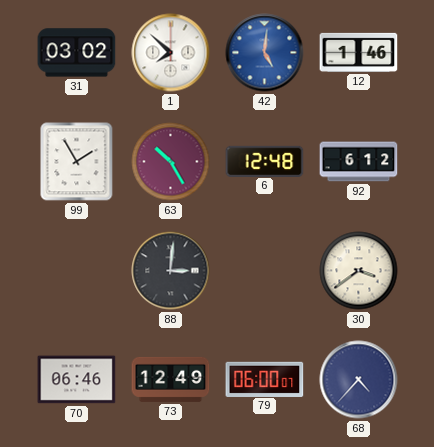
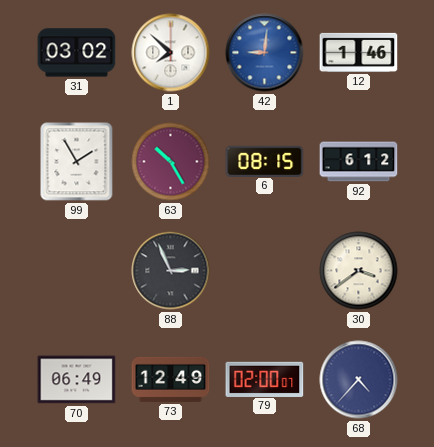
42: 5:01 -> 9:01
6: 12:48 -> 08:15
88: 3:01 -> 2:56
70: 06:46 -> 06:49
79: 06:00 -> 02:00
